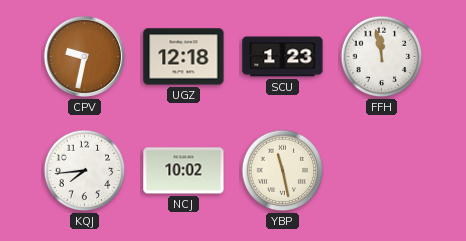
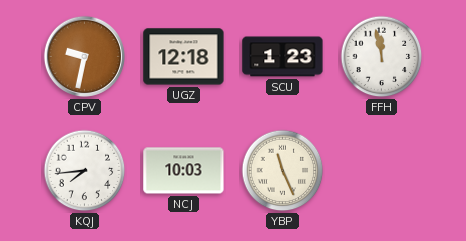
NCJ: 10:02 -> 10:03
YBP: 11:28 -> 11:26
